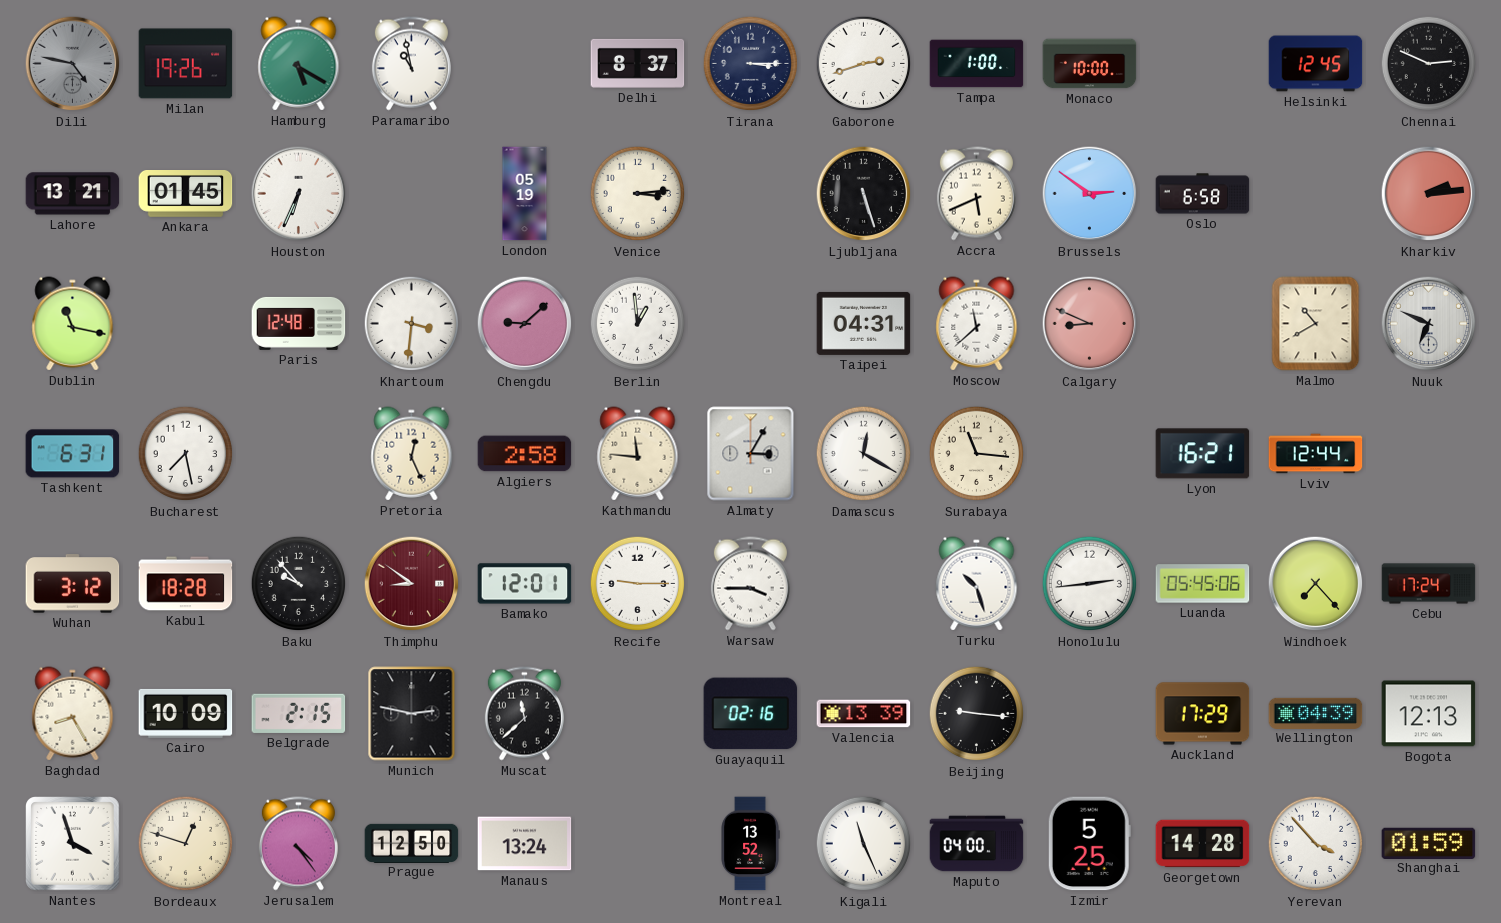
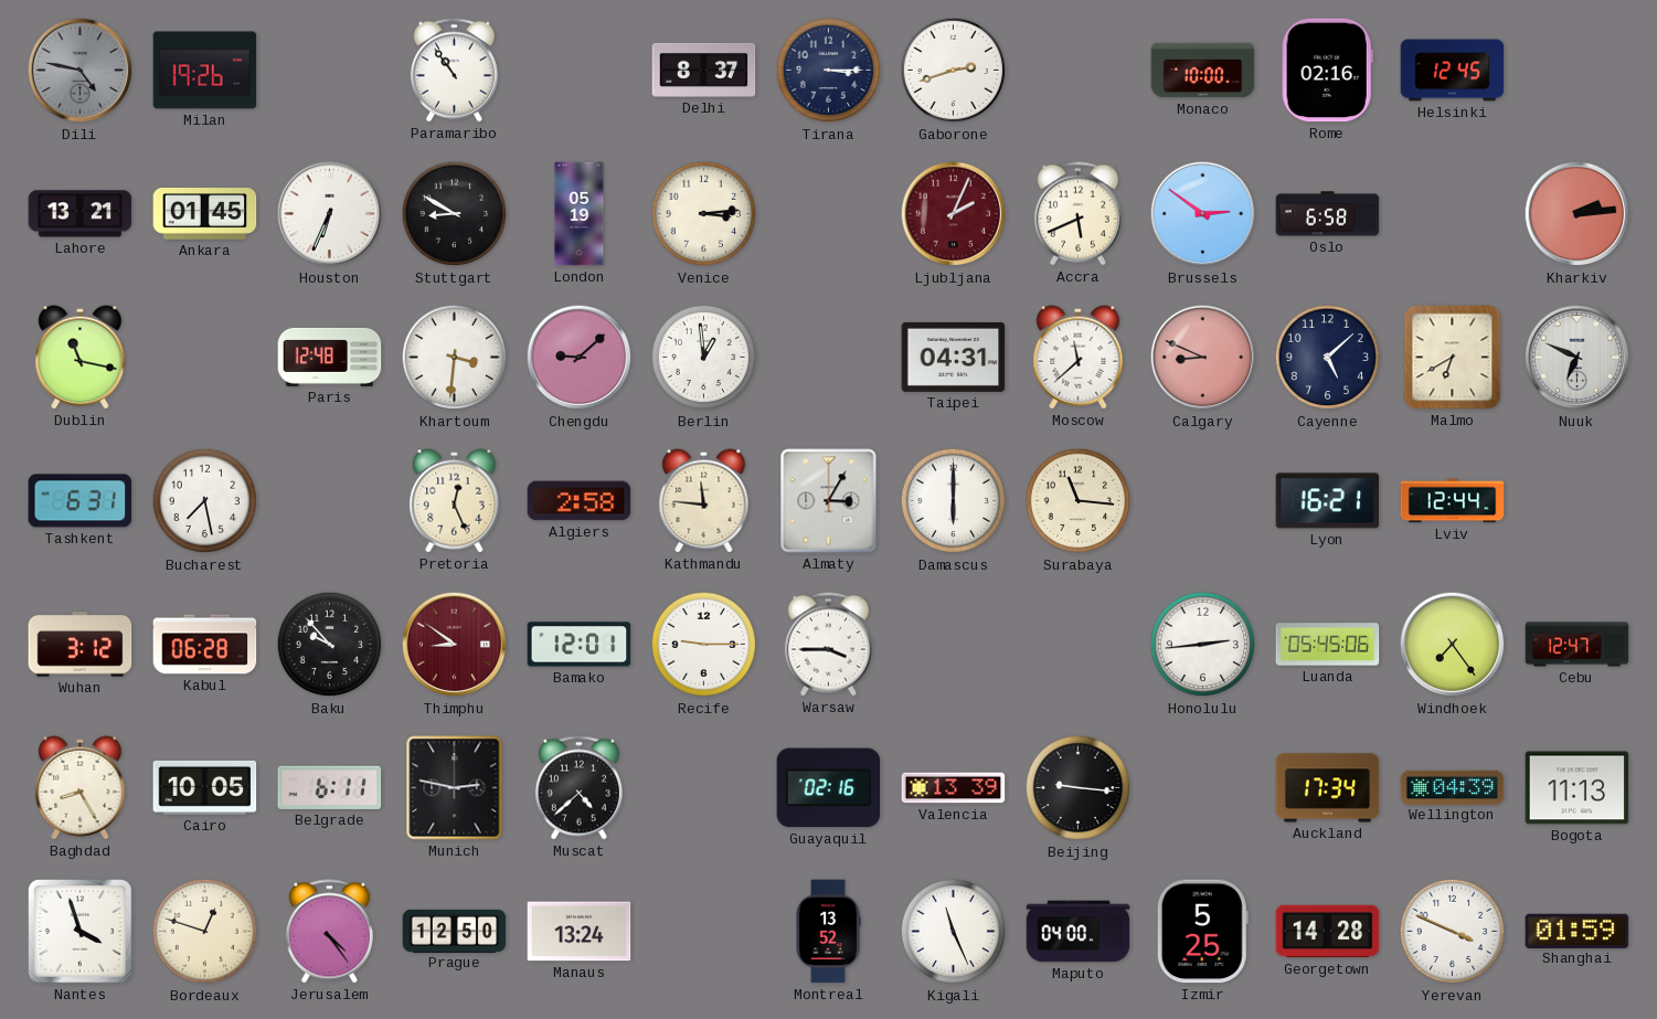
Hamburg: 5:20 -> none
Paramaribo: 10:58 -> 10:54
Tampa: 1:00 -> none
Rome: none -> 02:16
Chennai: 2:49 -> none
Stuttgart: none -> 8:50
Ljubljana: 5:27 -> 2:04
Ljubljana dial: black -> burgundy
Cayenne: none -> 5:08
Malmo: 10:40 -> 6:40
Damascus: 12:20 -> 6:00
Kabul: 18:28 -> 06:28
Turku: 10:27 -> none
Windhoek: 7:23 -> 7:24
Cebu: 17:24 -> 12:47
Cairo: 10:09 -> 10:05
Belgrade: 2:15 -> 6:11
Muscat: 11:38 -> 4:38
Auckland: 17:29 -> 17:34
Bogota: 12:13 -> 11:13
Yerevan: 3:53 -> 3:49
